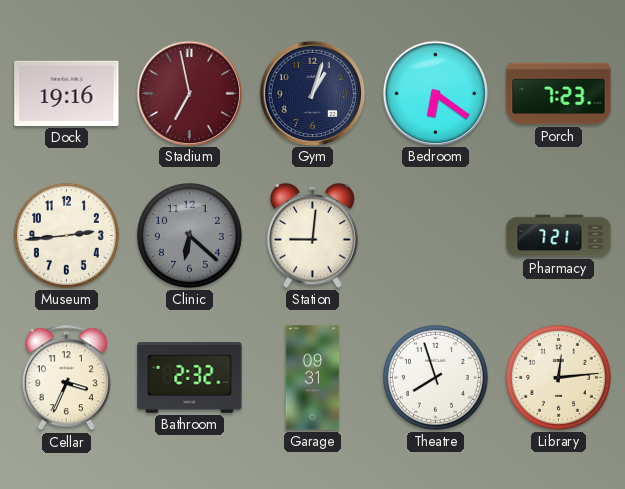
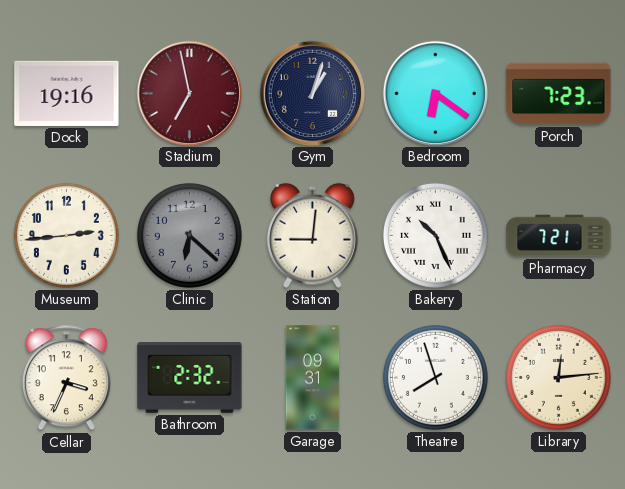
Bakery: none -> 10:26
